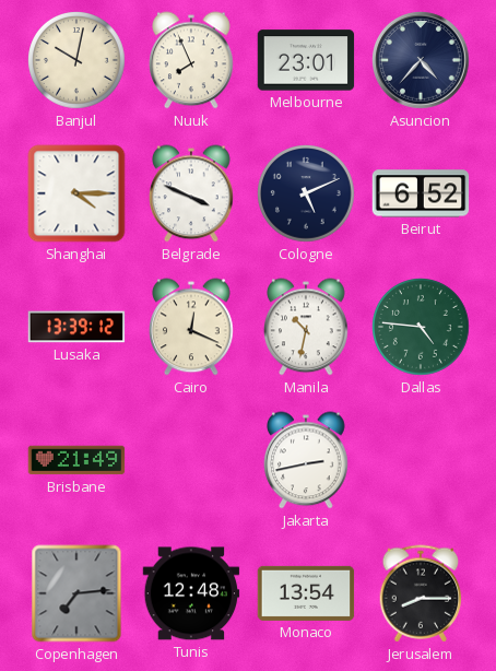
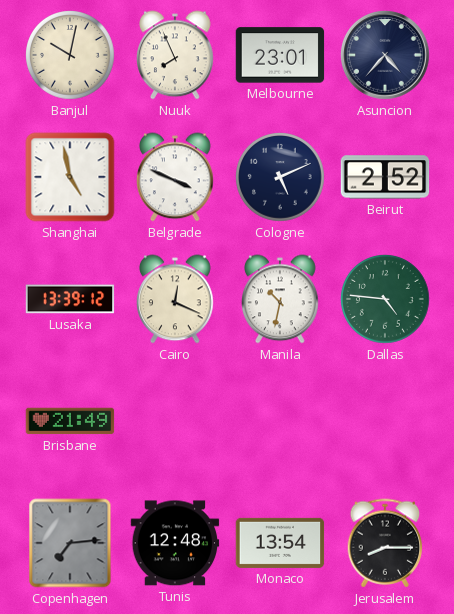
Shanghai: 4:15 -> 4:58
Beirut: 6:52 -> 2:52
Jakarta: 2:43 -> none
